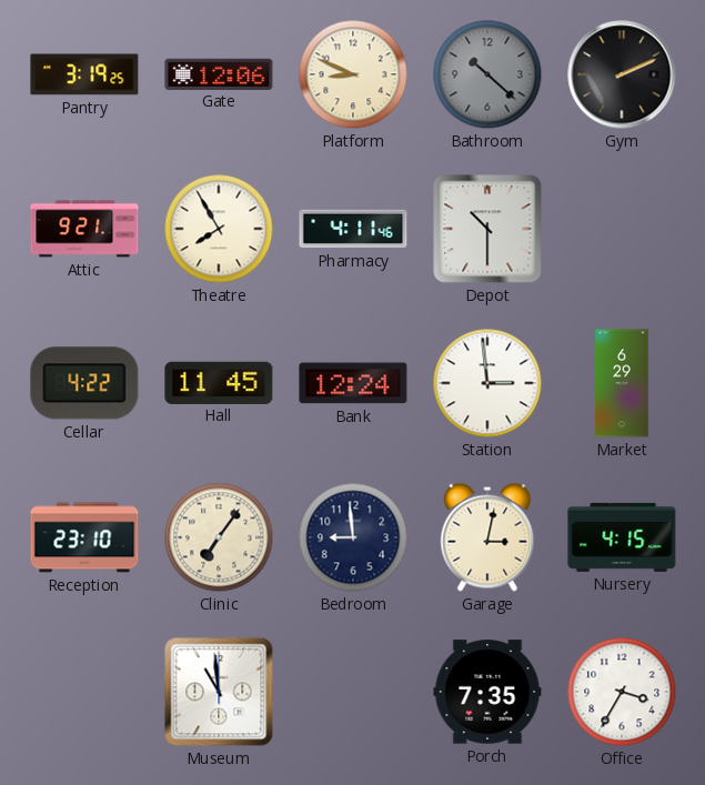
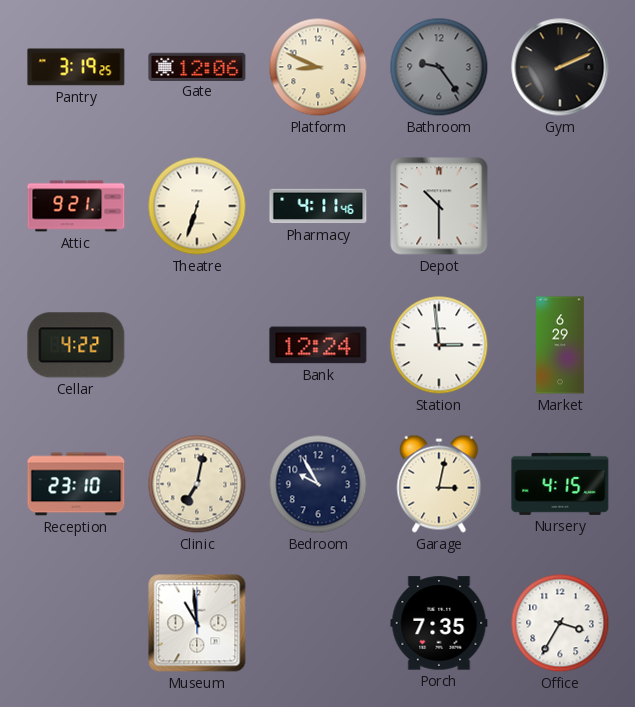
Bathroom: 10:22 -> 9:24
Theatre: 7:55 -> 6:33
Hall: 11:45 -> none
Clinic: 7:06 -> 7:02
Bedroom: 8:59 -> 9:55
